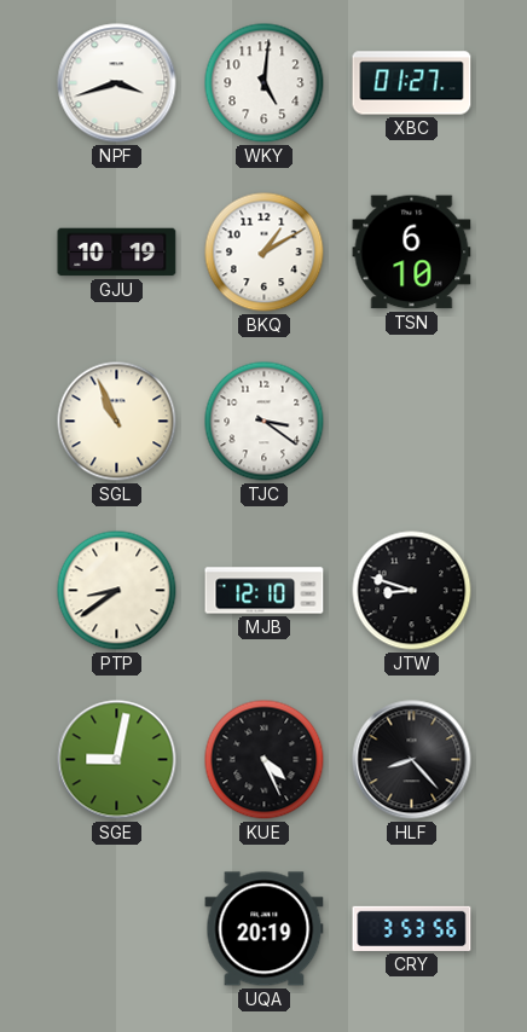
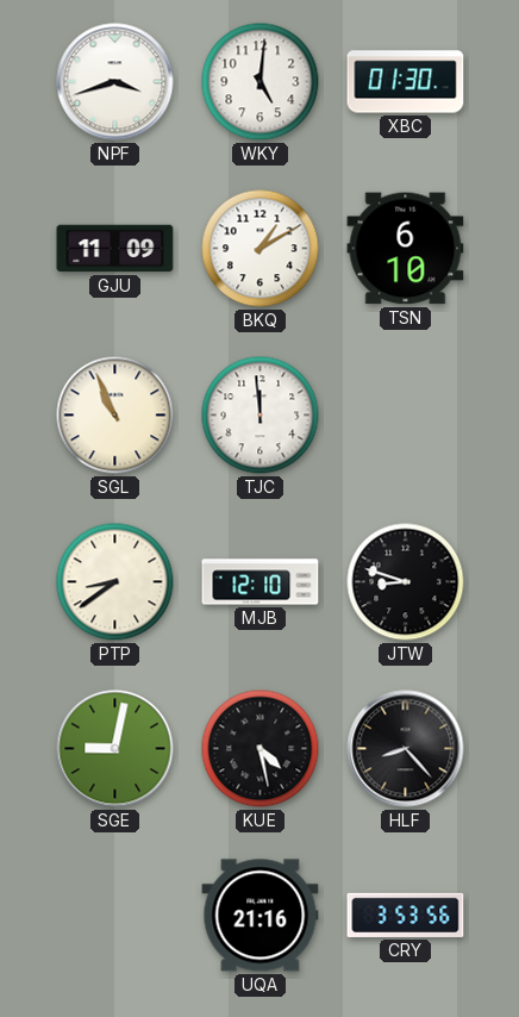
XBC: 01:27 -> 01:30
GJU: 10:19 -> 11:09
TJC: 3:21 -> 11:59
KUE: 4:26 -> 4:28
UQA: 20:19 -> 21:16
